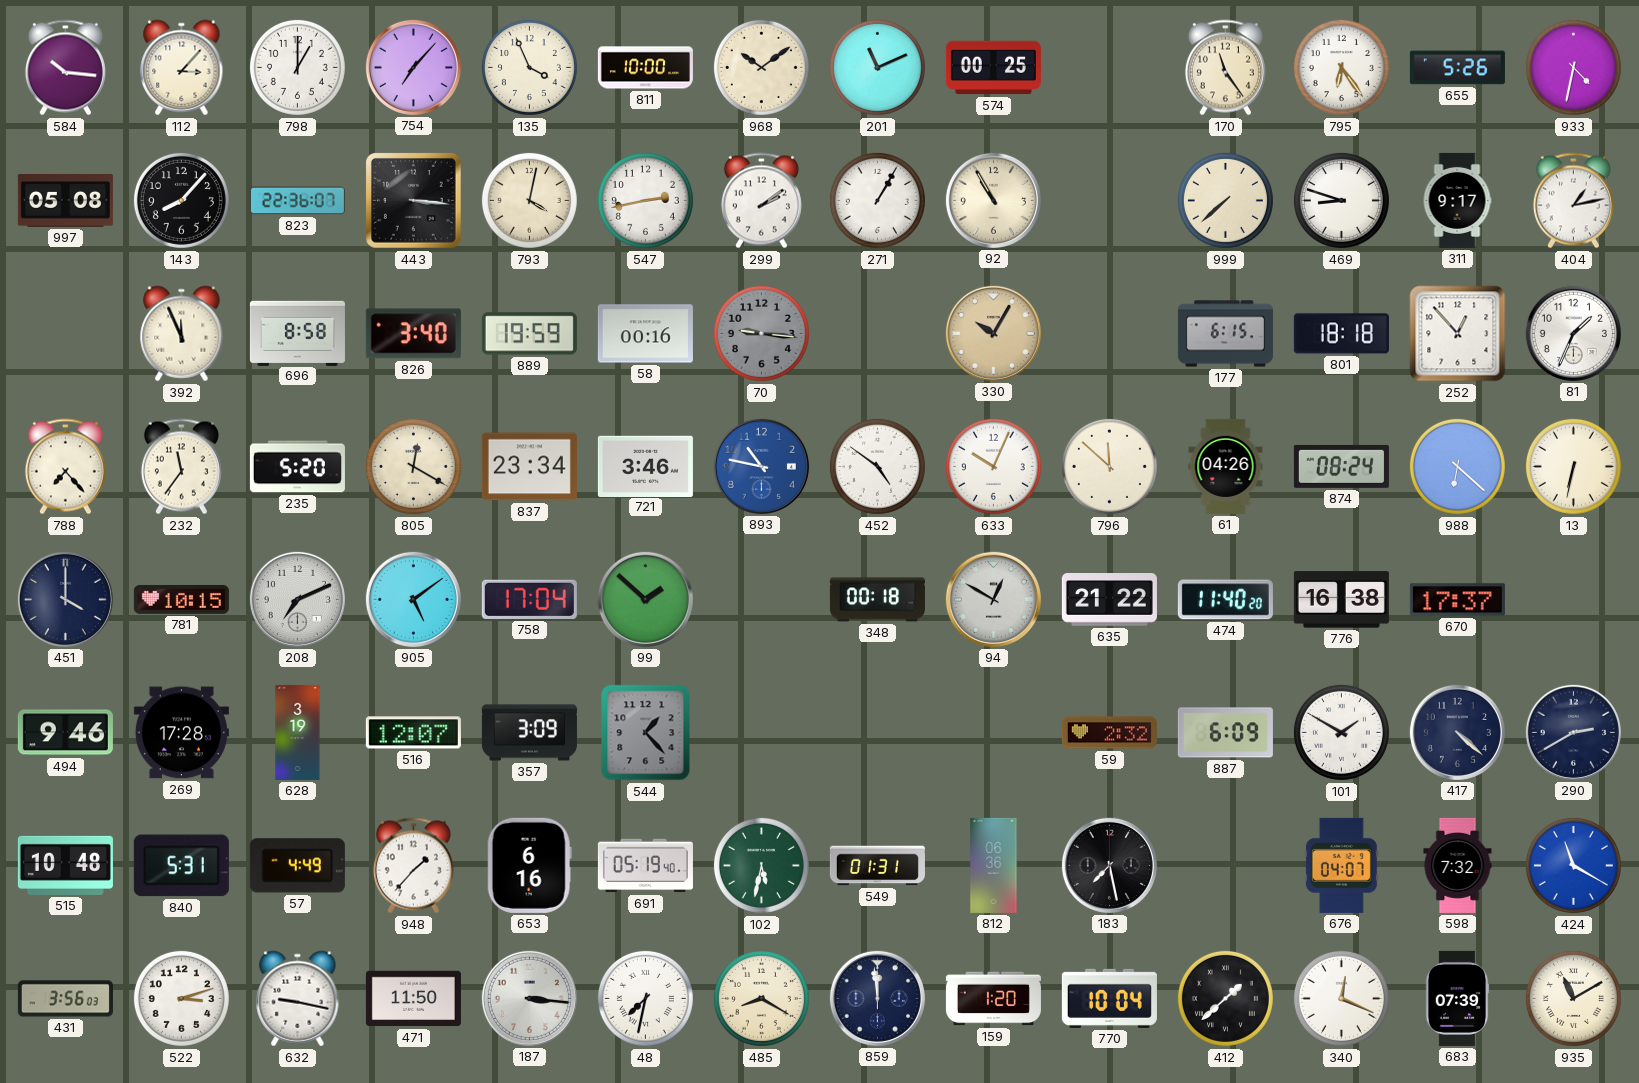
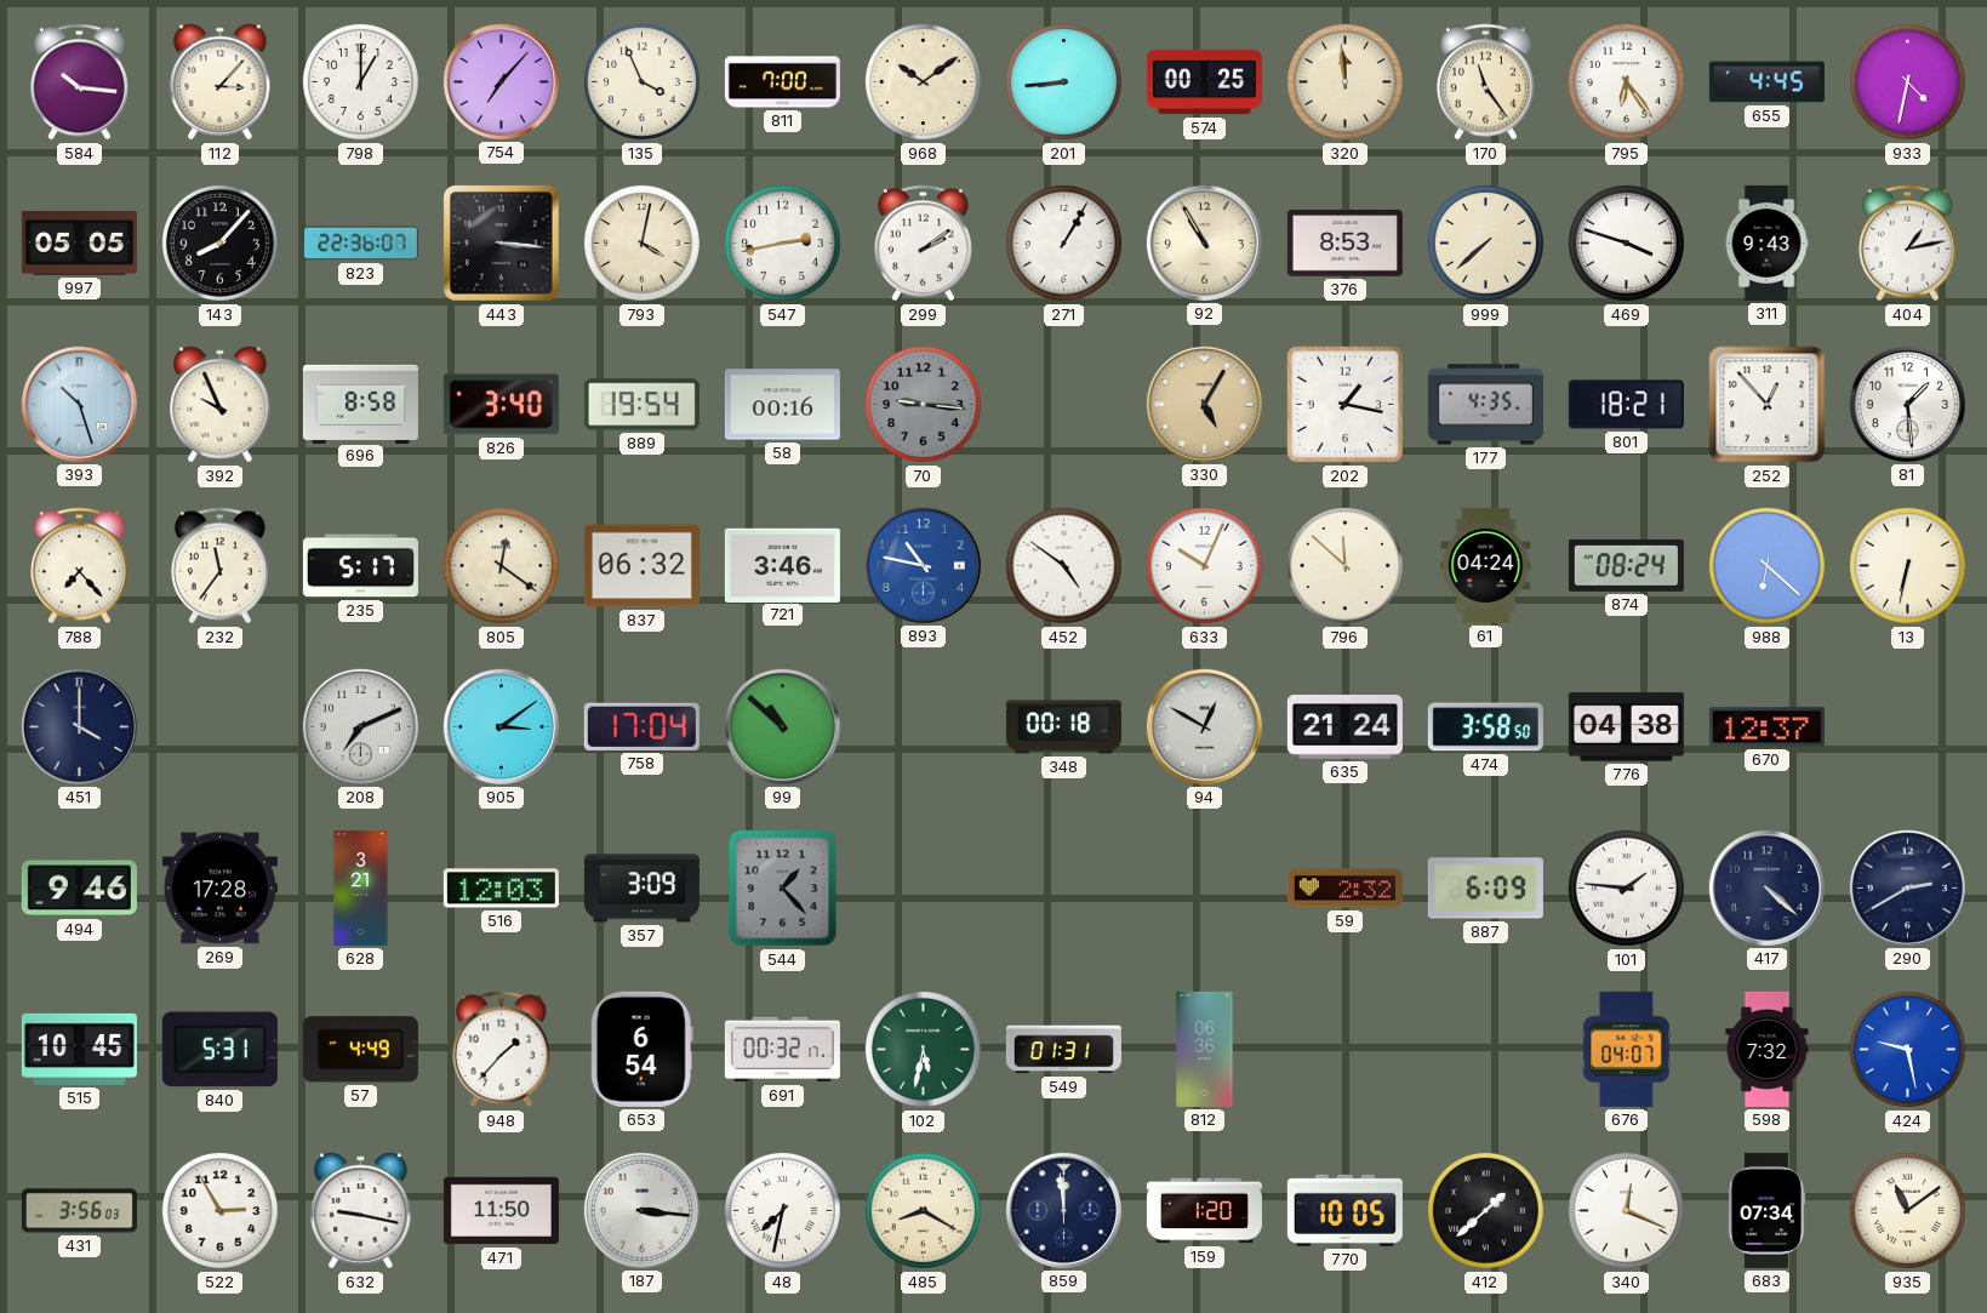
811: 10:00 -> 7:00
201: 11:11 -> 8:44
320: none -> 11:59
655: 5:26 -> 4:45
997: 05:08 -> 05:05
376: none -> 8:53
469: 8:48 -> 3:48
311: 9:17 -> 9:43
393: none -> 10:27
392: 11:56 -> 9:56
889: 19:59 -> 19:54
330: 10:05 -> 5:05
202: none -> 1:17
177: 6:15 -> 4:35
801: 18:18 -> 18:21
81: 1:34 -> 1:29
235: 5:20 -> 5:17
805: 12:20 -> 12:21
837: 23:34 -> 06:32
61: 04:26 -> 04:24
781: 10:15 -> none
905: 5:09 -> 3:09
99: 1:52 -> 10:52
635: 21:22 -> 21:24
474: 11:40 -> 3:58
776: 16:38 -> 04:38
670: 17:37 -> 12:37
628: 3:19 -> 3:21
516: 12:07 -> 12:03
101: 1:50 -> 1:46
515: 10:48 -> 10:45
653: 6:16 -> 6:54
691: 05:19 -> 00:32
183: 7:28 -> none
424: 11:20 -> 9:28
522: 3:12 -> 2:55
770: 10:04 -> 10:05
683: 07:39 -> 07:34
935: 11:10 -> 11:09
